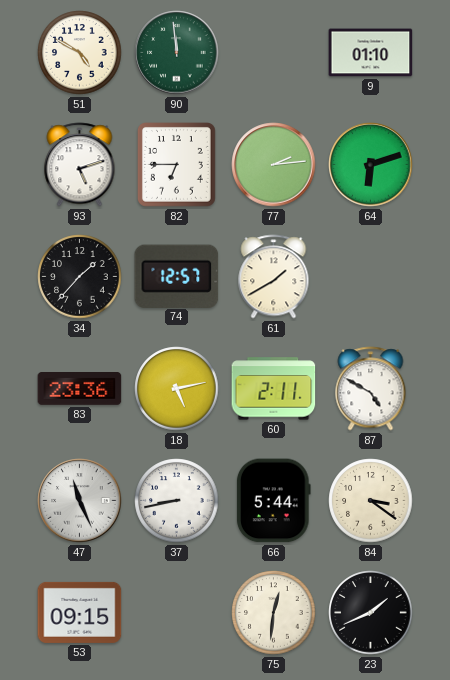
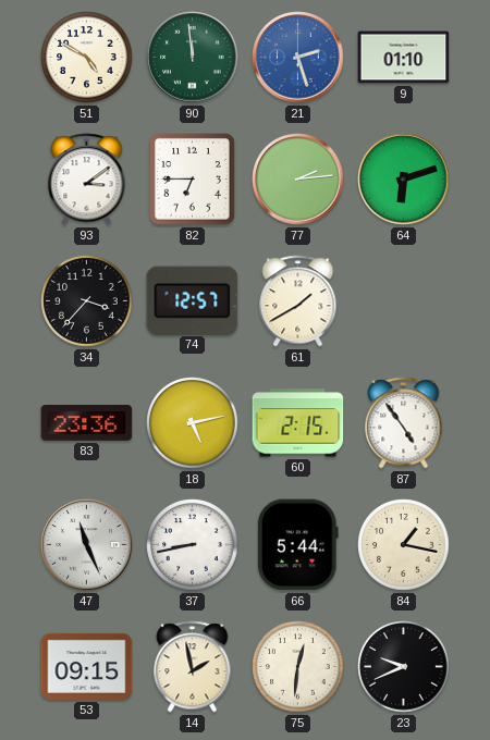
21: none -> 2:27
93: 5:12 -> 3:09
34: 1:37 -> 3:37
60: 2:11 -> 2:15
87: 4:50 -> 4:54
84: 3:21 -> 1:17
14: none -> 1:58
23: 1:41 -> 9:41
